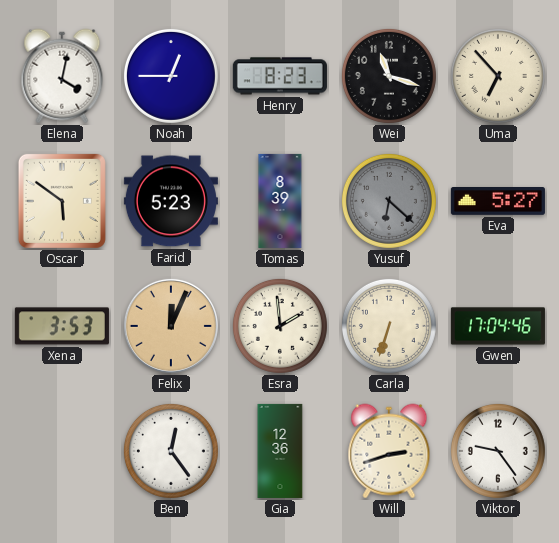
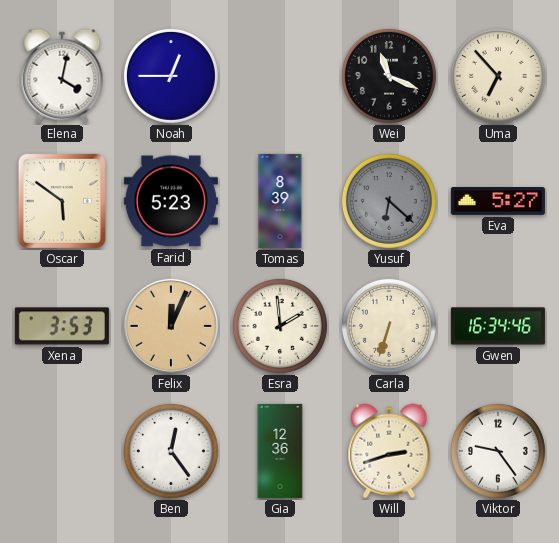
Henry: 8:23 -> none
Wei: 11:18 -> 11:19
Gwen: 17:04 -> 16:34
